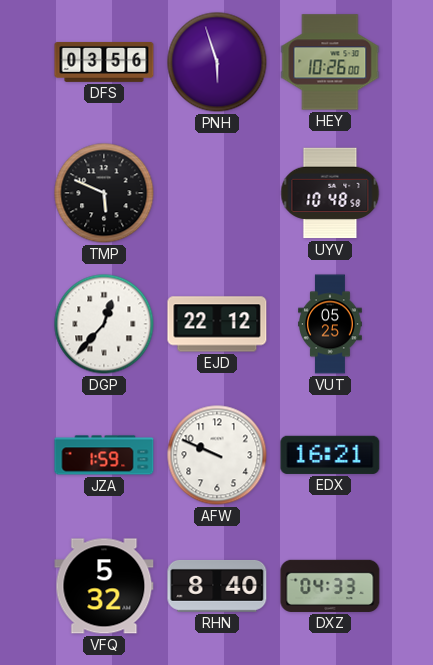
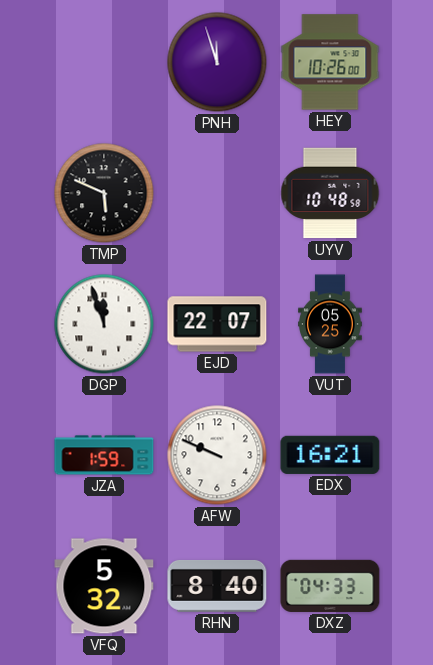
DFS: 03:56 -> none
PNH: 5:57 -> 11:57
DGP: 12:37 -> 11:57
EJD: 22:12 -> 22:07
